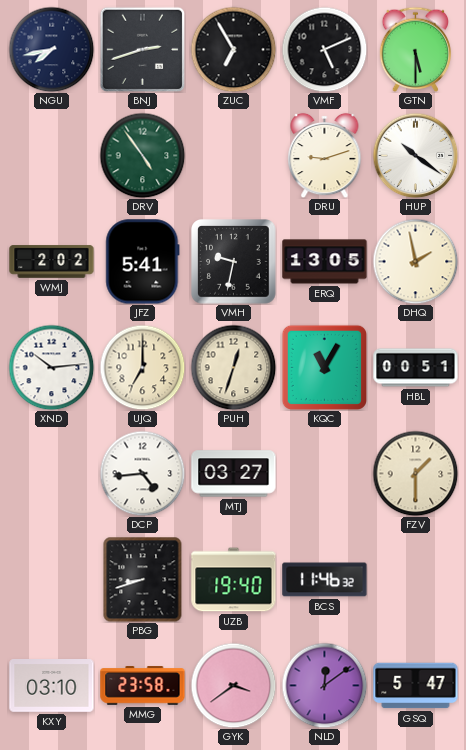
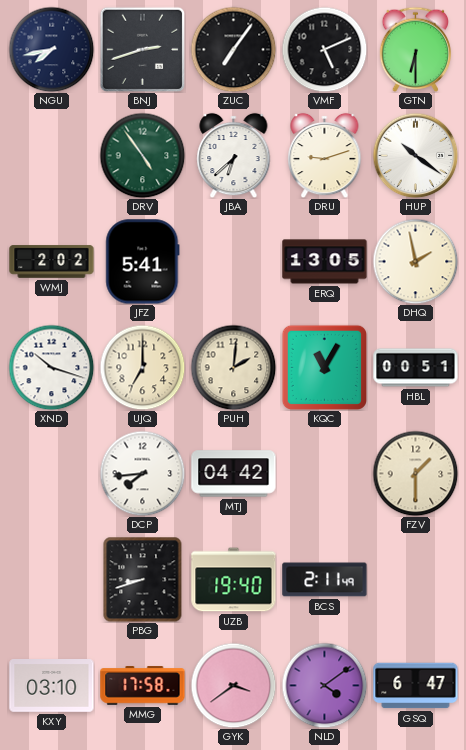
ZUC: 6:55 -> 7:06
GTN: 5:30 -> 6:30
JBA: none -> 6:38
VMH: 9:32 -> none
XND: 10:14 -> 10:18
PUH: 12:33 -> 2:01
DCP: 4:44 -> 7:44
MTJ: 03:27 -> 04:42
BCS: 11:46 -> 2:11
MMG: 23:58 -> 17:58
NLD: 12:09 -> 4:09
GSQ: 5:47 -> 6:47
